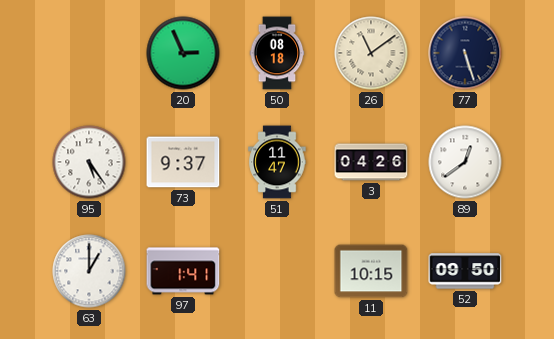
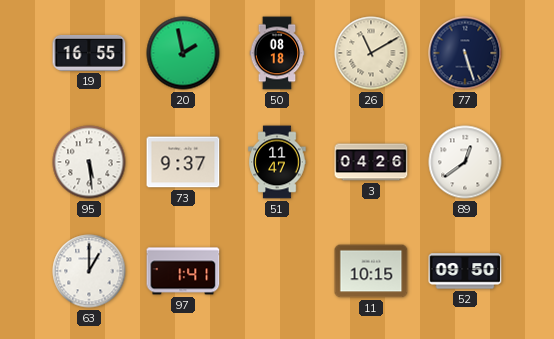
19: none -> 16:55
20: 2:56 -> 1:58
26: 11:09 -> 11:10
95: 5:24 -> 5:29
